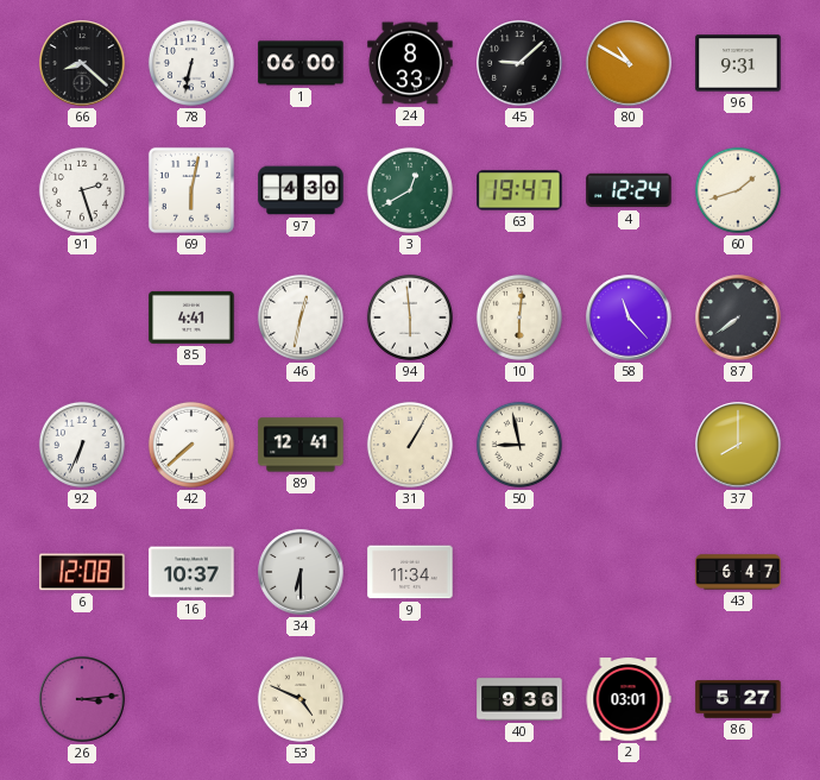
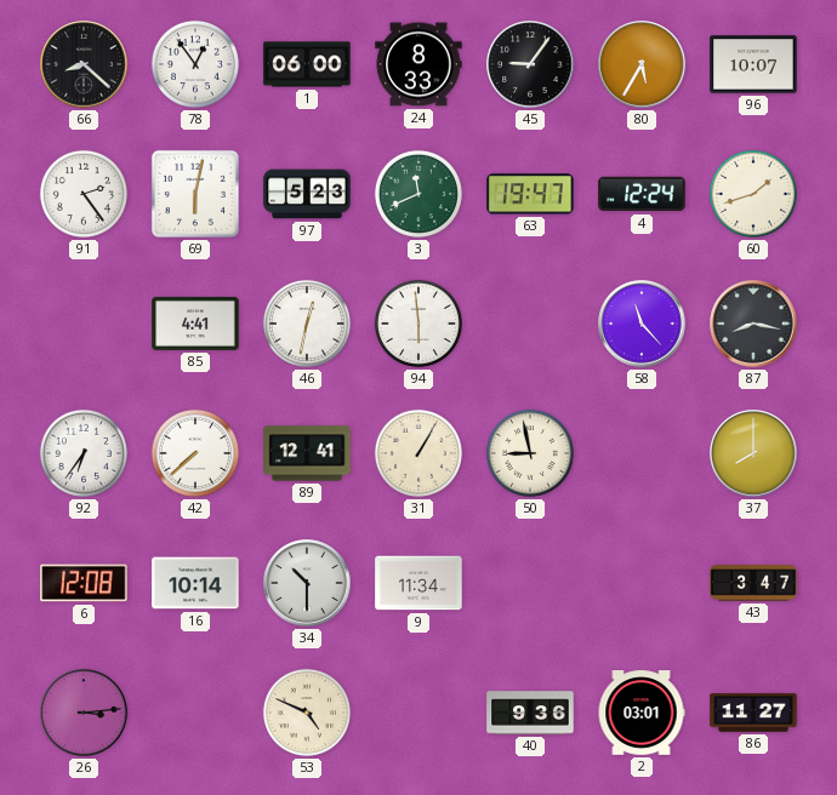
78: 6:32 -> 12:54
45: 9:08 -> 9:06
80: 10:50 -> 5:35
96: 9:31 -> 10:07
91: 2:27 -> 2:24
97: 4:30 -> 5:23
3: 12:40 -> 11:41
10: 6:01 -> none
87: 7:39 -> 8:17
92: 6:34 -> 6:36
16: 10:37 -> 10:14
34: 6:30 -> 10:30
43: 6:47 -> 3:47
86: 5:27 -> 11:27
